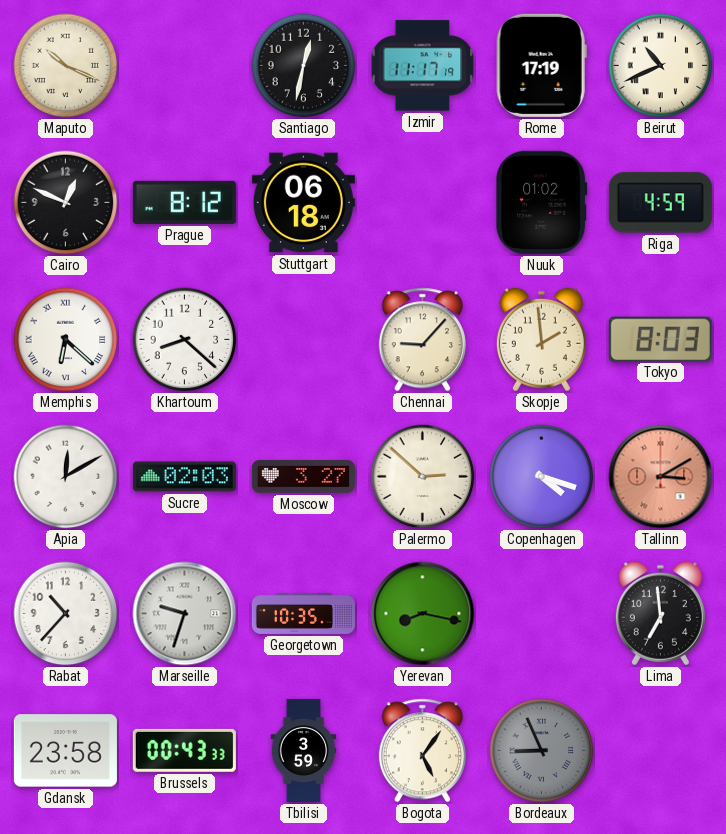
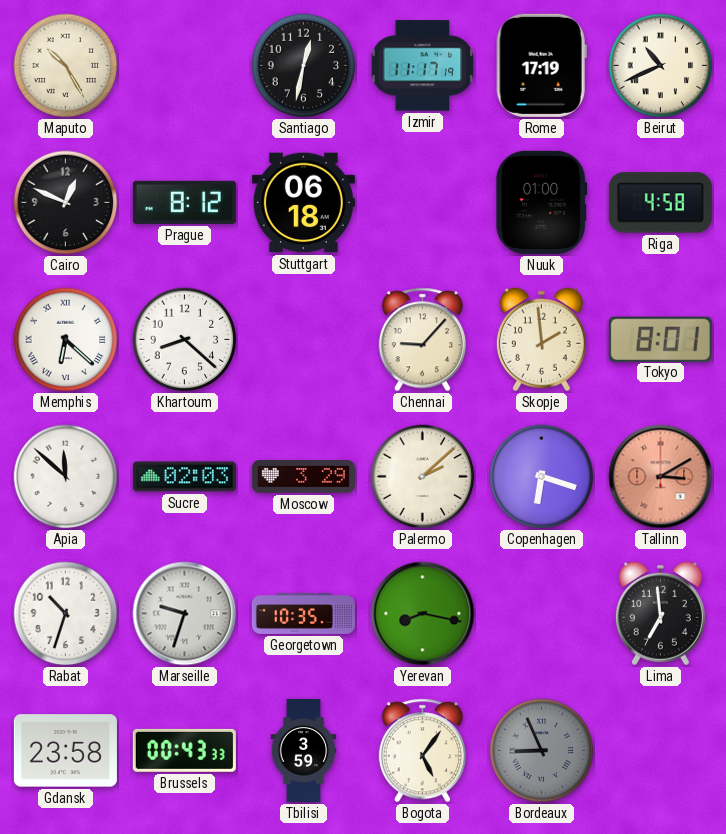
Maputo: 10:19 -> 10:25
Nuuk: 01:02 -> 01:00
Riga: 4:59 -> 4:58
Tokyo: 8:03 -> 8:01
Apia: 12:10 -> 11:52
Moscow: 3:27 -> 3:29
Palermo: 2:52 -> 2:08
Copenhagen: 4:18 -> 6:18
Rabat: 10:37 -> 10:33
